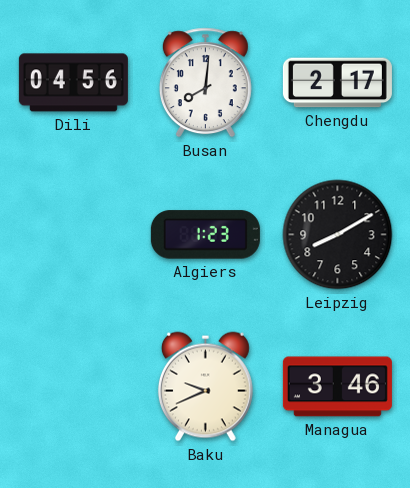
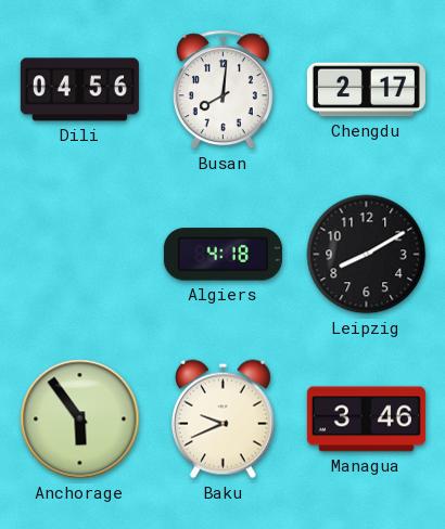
Algiers: 1:23 -> 4:18
Anchorage: none -> 5:54
